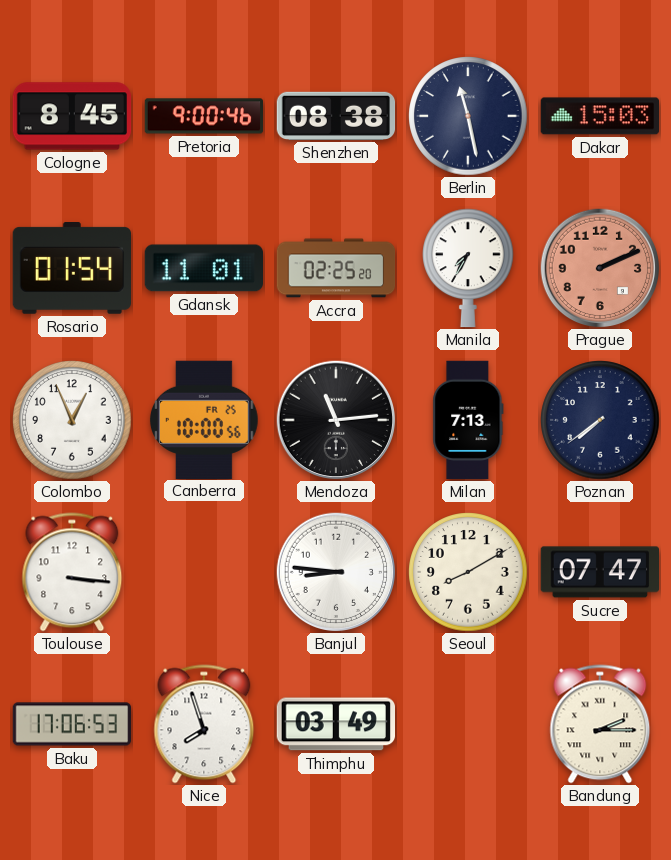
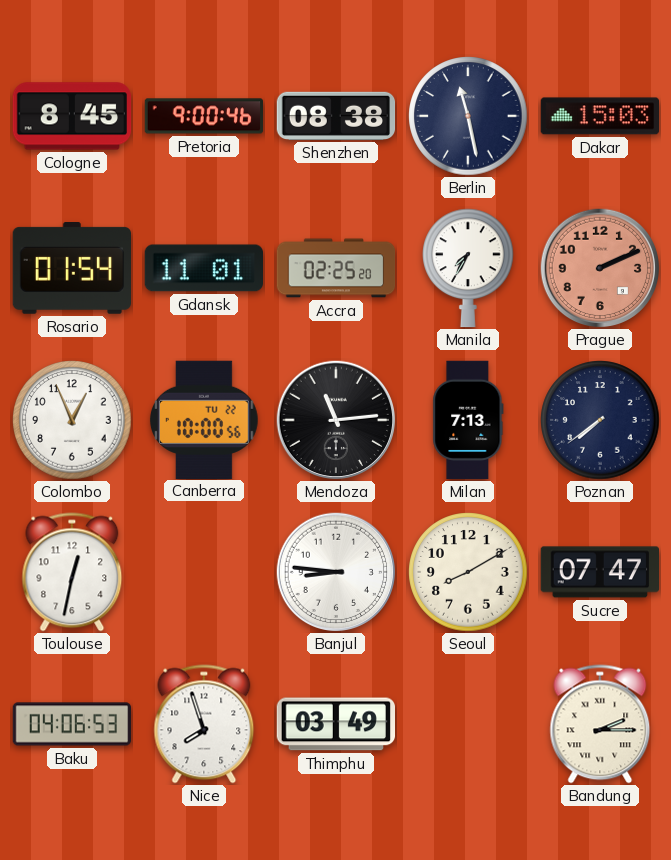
Canberra date: FR 25 -> TU 22
Toulouse: 3:16 -> 12:32
Baku: 17:06 -> 04:06
